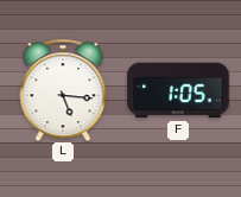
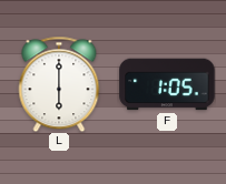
L: 5:16 -> 6:00
